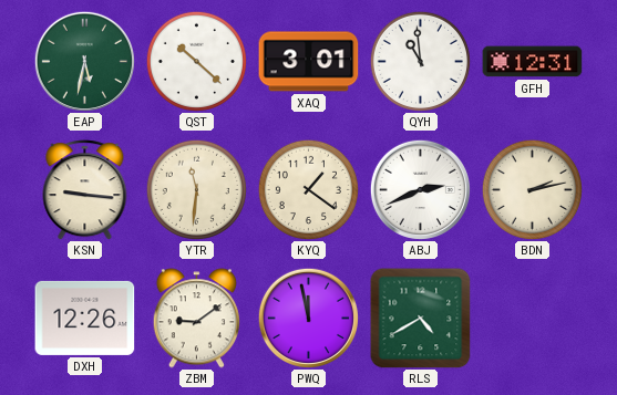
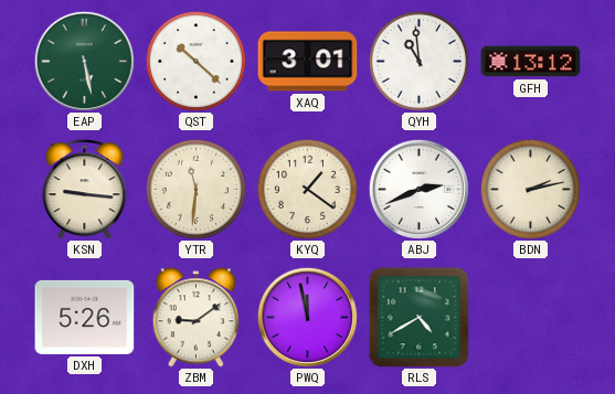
EAP: 5:32 -> 5:28
GFH: 12:31 -> 13:12
DXH: 12:26 -> 5:26
